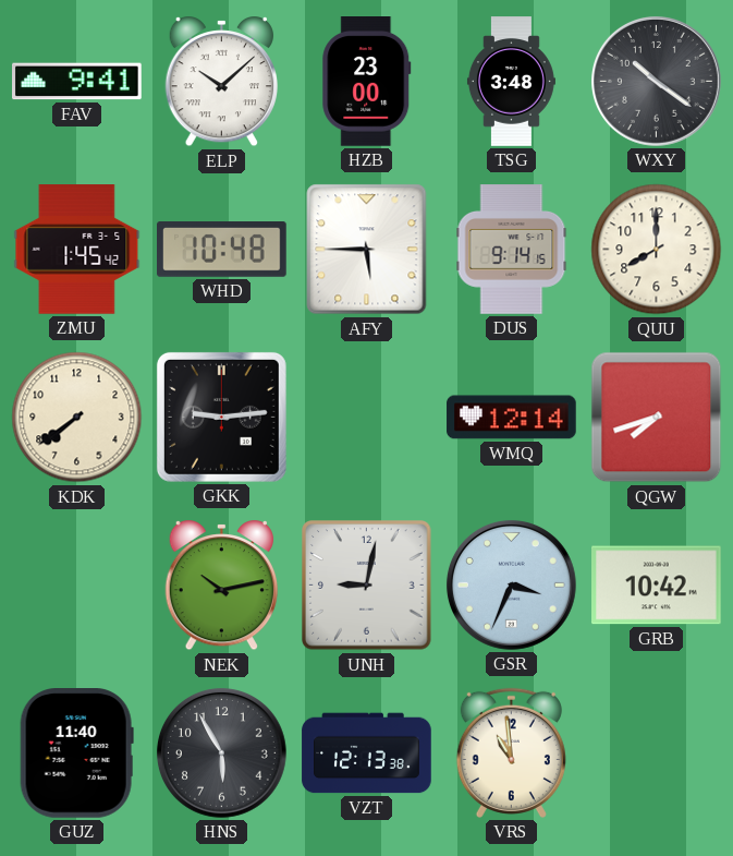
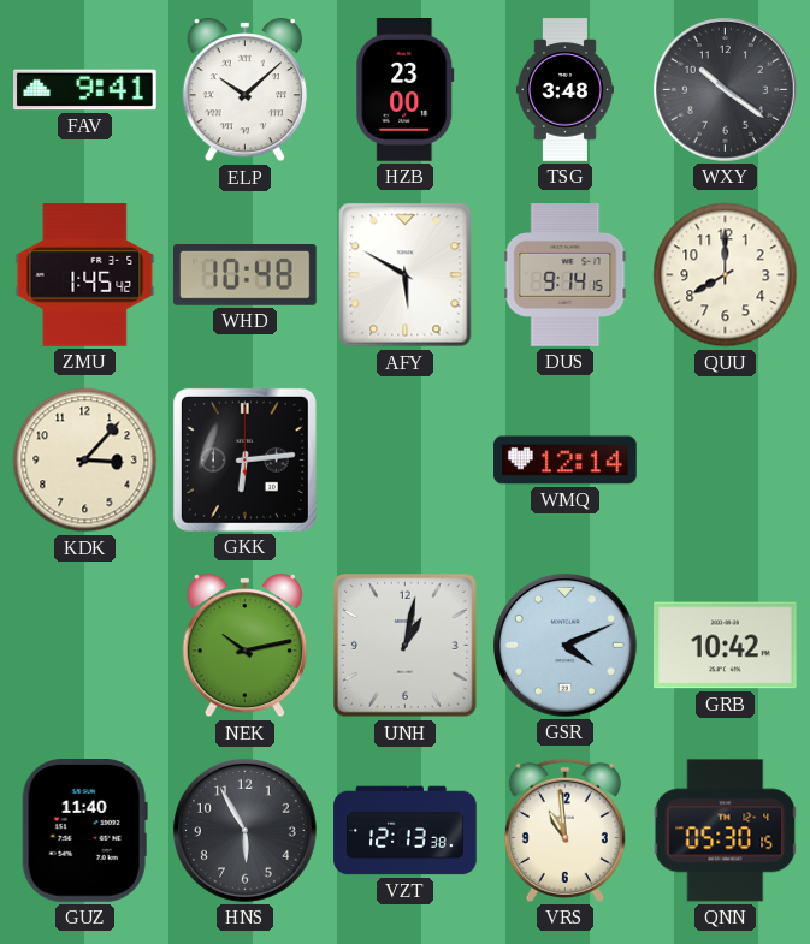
AFY: 5:45 -> 5:50
KDK: 7:39 -> 3:07
GKK: 9:14 -> 6:14
QGW: 7:42 -> none
UNH: 9:02 -> 1:02
GSR: 3:34 -> 4:11
QNN: none -> 05:30
